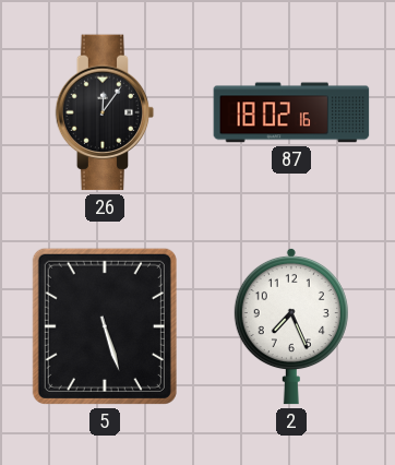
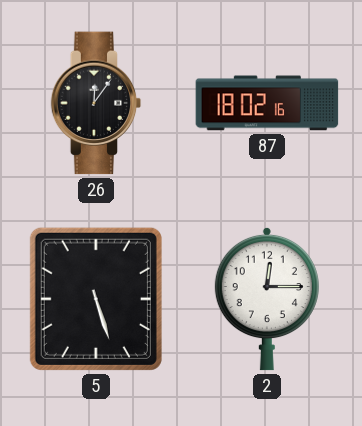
2: 7:26 -> 12:15
